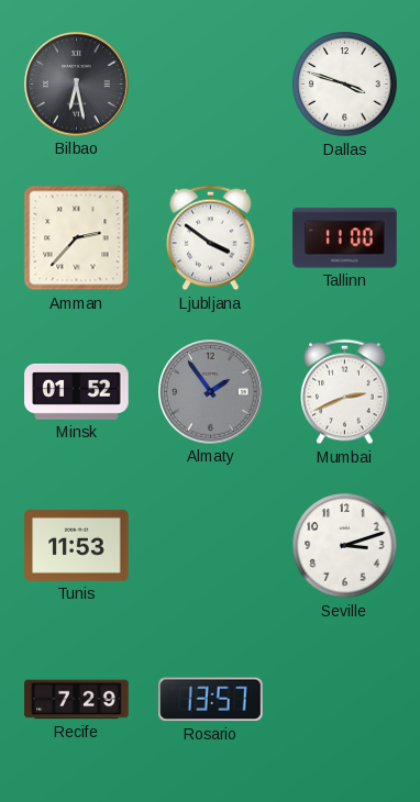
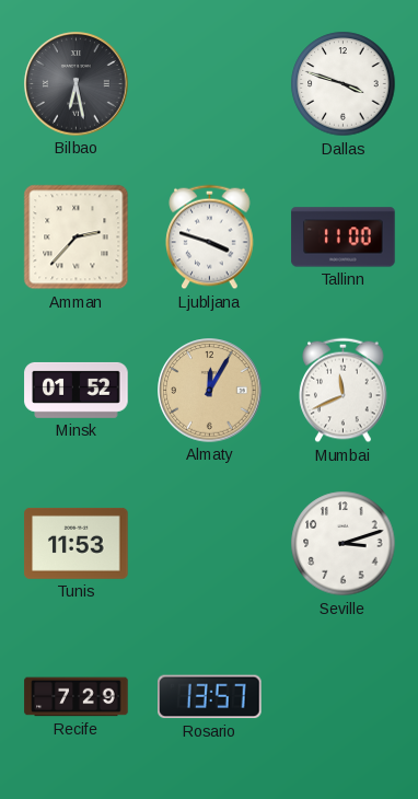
Ljubljana: 3:51 -> 3:48
Almaty: 1:54 -> 12:05
Almaty dial: grey -> champagne
Mumbai: 2:41 -> 11:41
